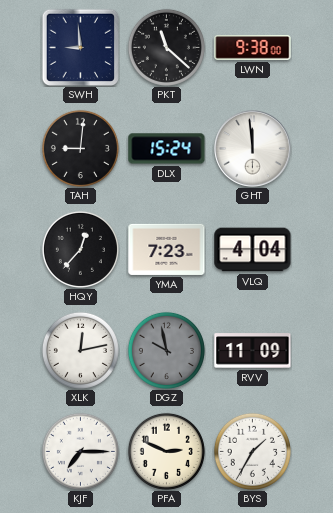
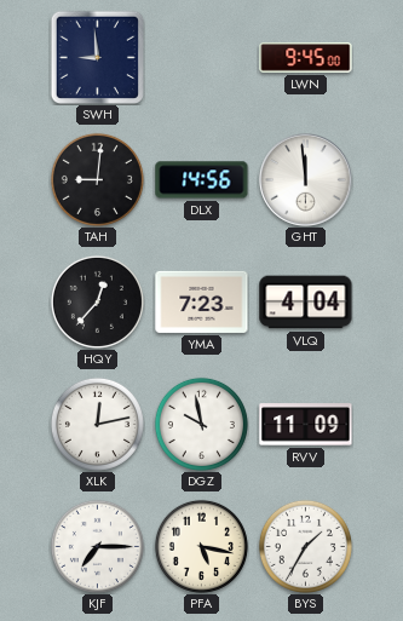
PKT: 11:22 -> none
LWN: 9:38 -> 9:45
DLX: 15:24 -> 14:56
DGZ dial: grey -> white
PFA: 2:49 -> 5:17
